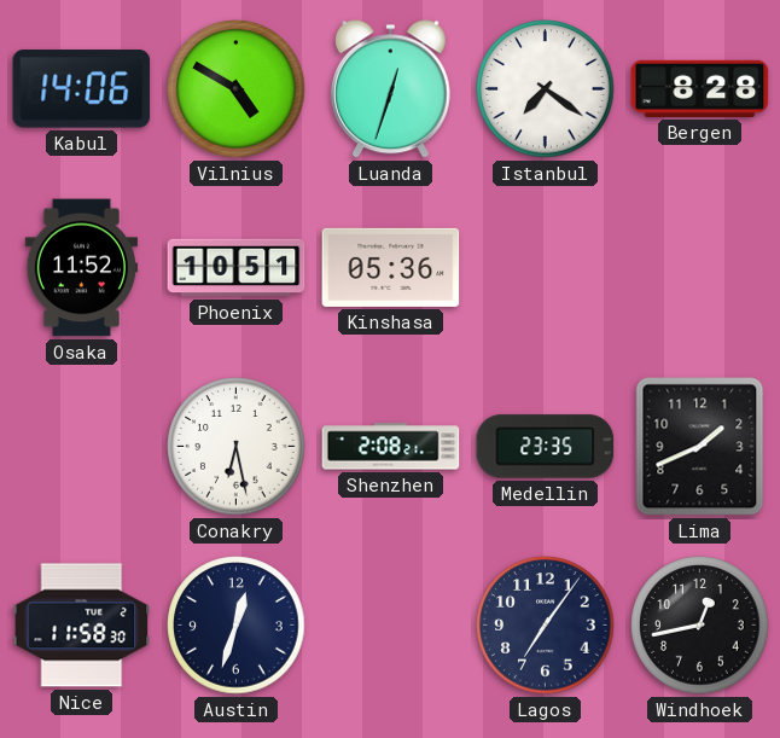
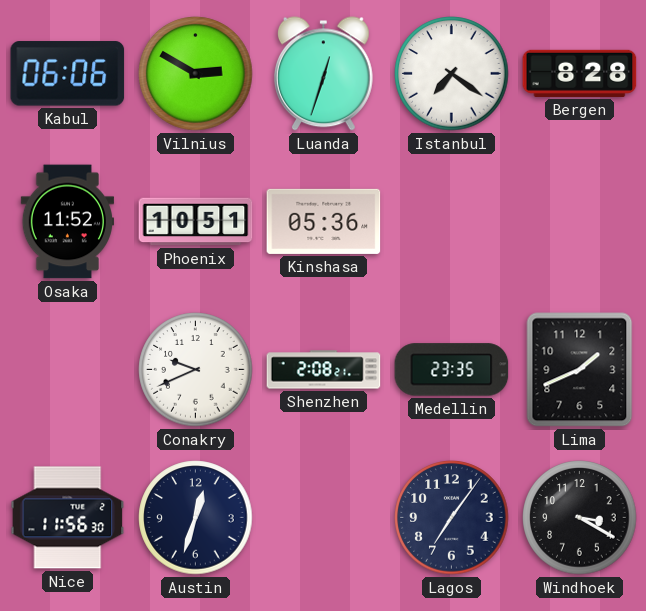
Kabul: 14:06 -> 06:06
Vilnius: 4:50 -> 2:50
Conakry: 6:28 -> 9:41
Nice: 11:58 -> 11:56
Windhoek: 12:43 -> 3:20
